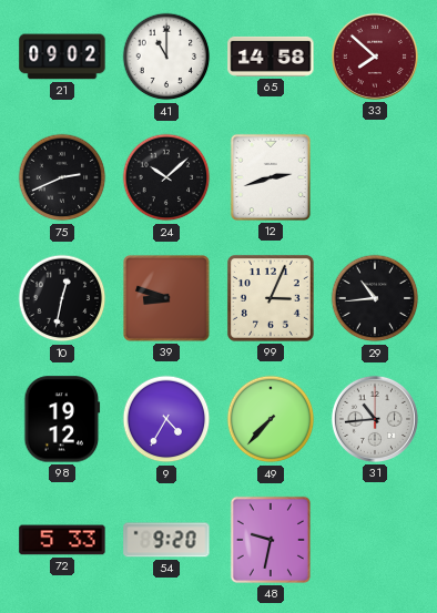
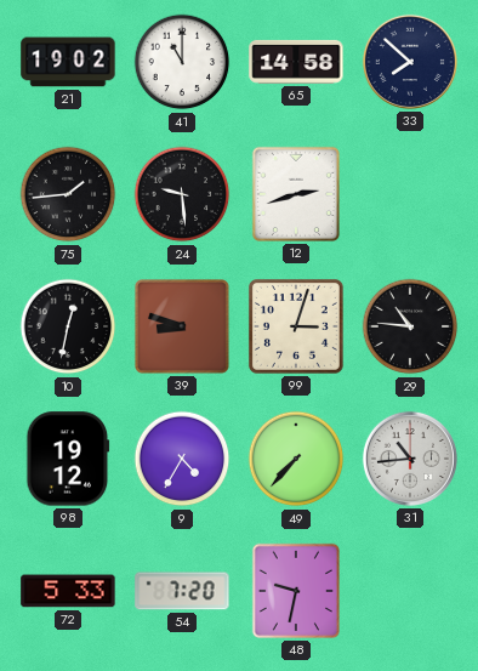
21: 09:02 -> 19:02
33 dial: burgundy -> navy
75: 2:41 -> 1:44
24: 10:08 -> 9:29
99: 3:04 -> 3:03
29: 10:44 -> 10:46
54: 9:20 -> 7:20
